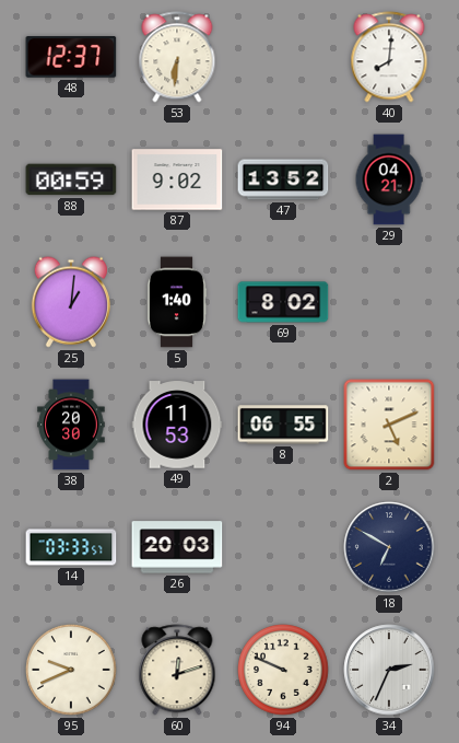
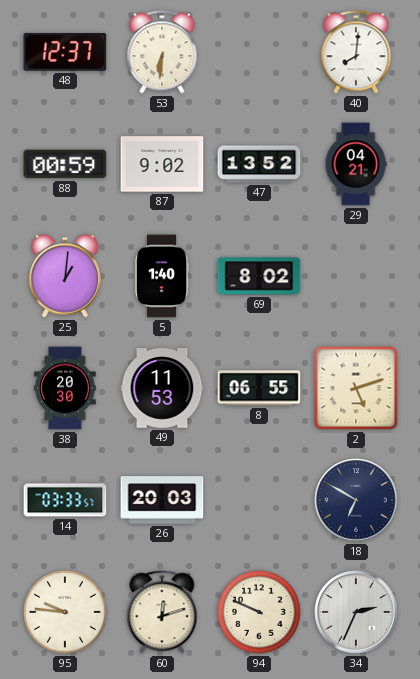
2: 5:11 -> 5:12
95: 9:41 -> 9:46
